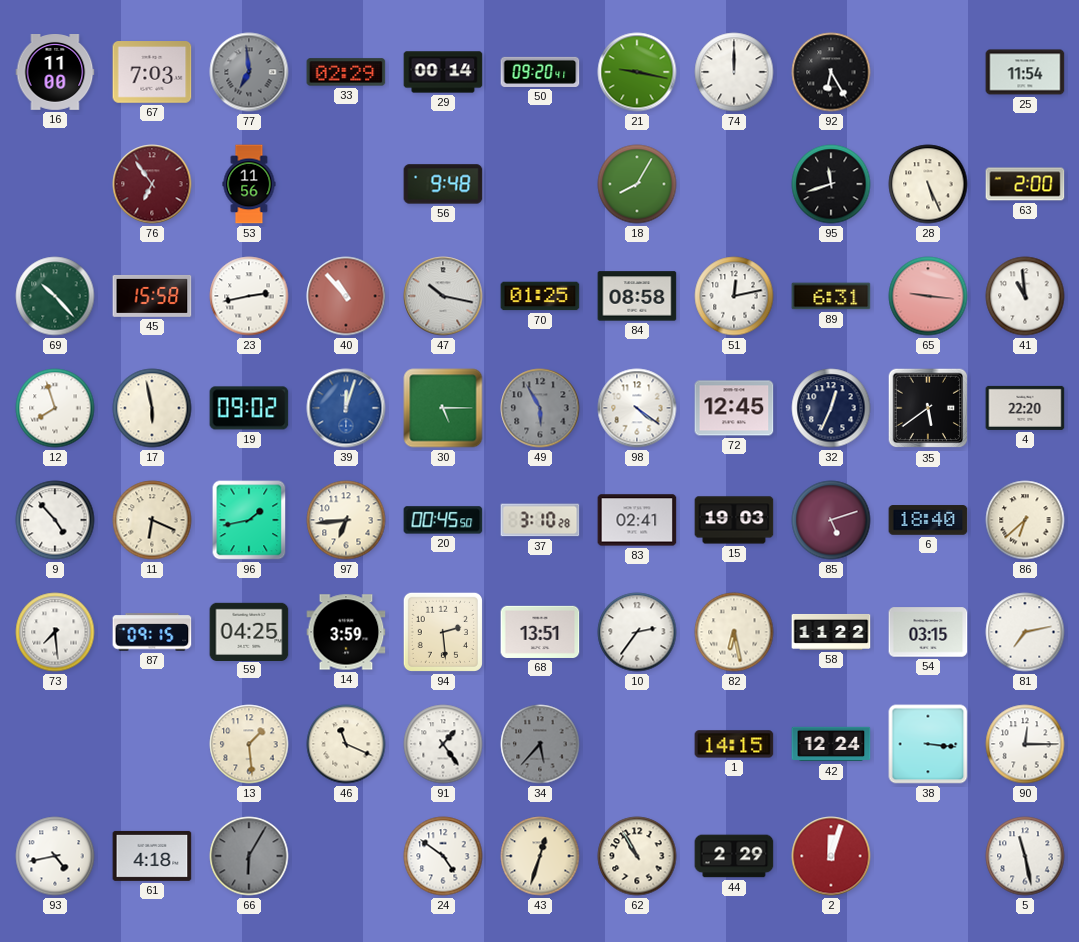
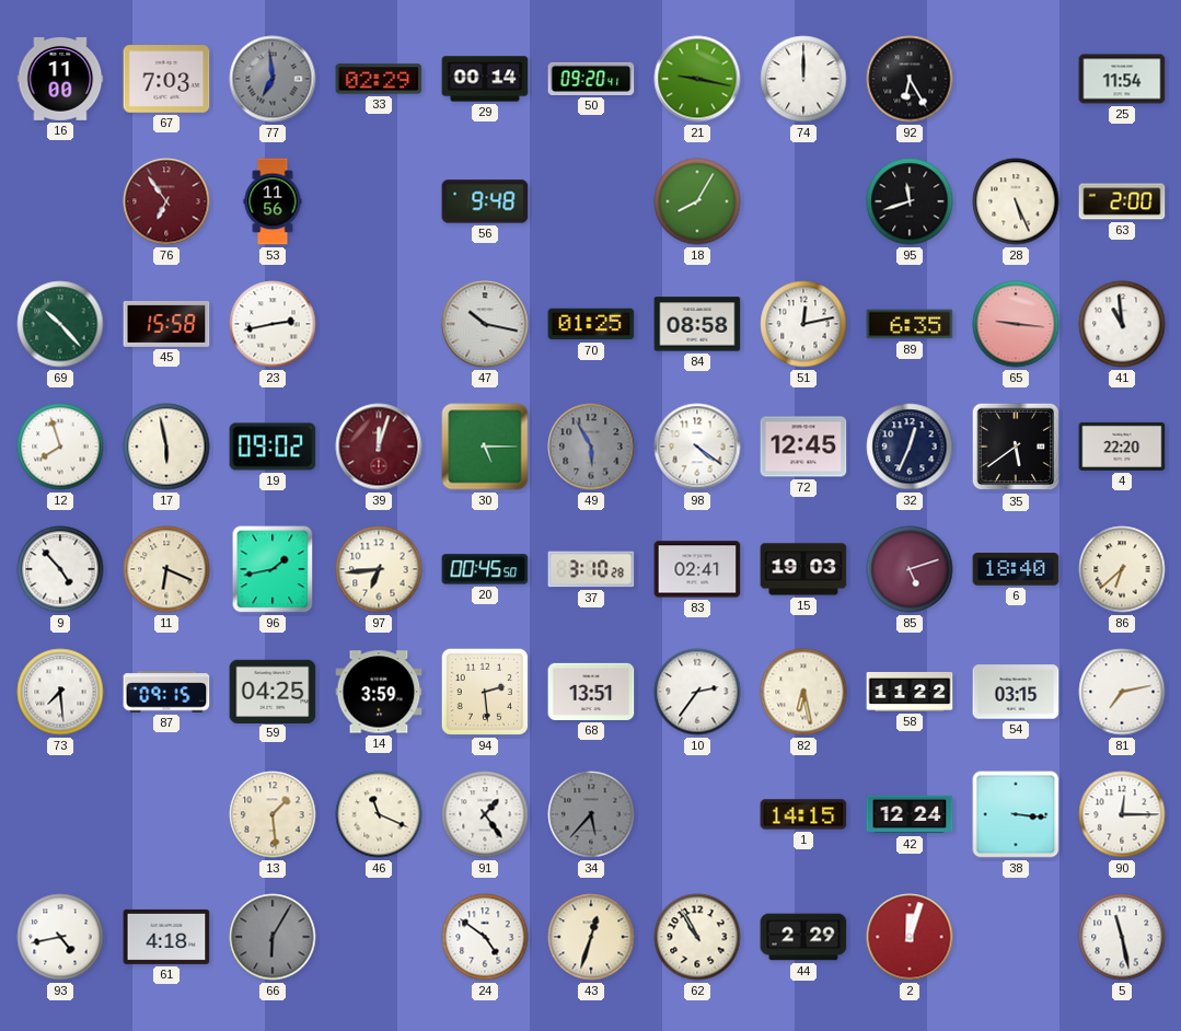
40: 10:53 -> none
89: 6:31 -> 6:35
39 dial: blue -> burgundy
